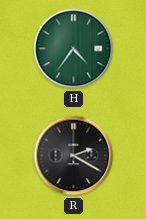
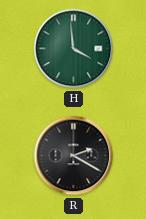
H: 4:36 -> 3:59
